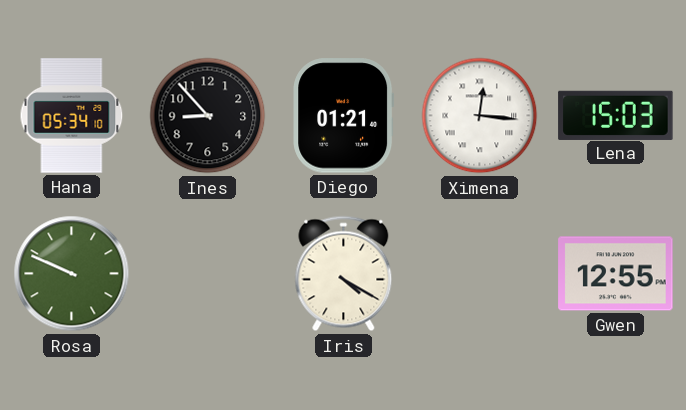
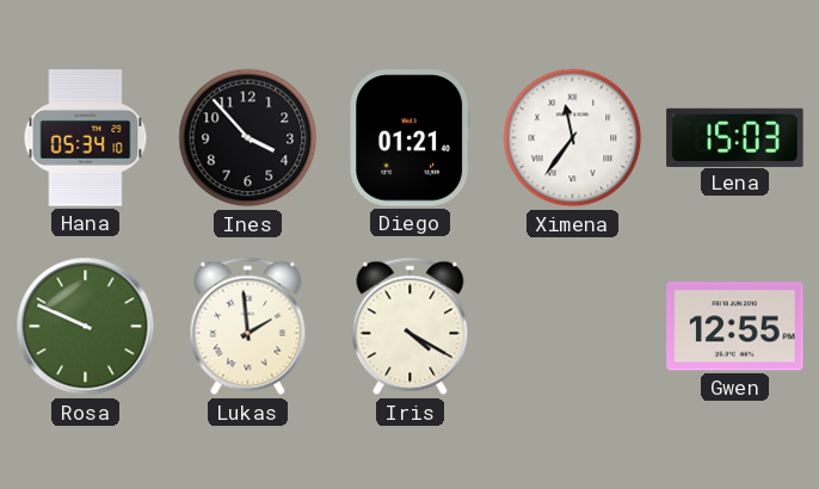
Ines: 8:53 -> 3:53
Ximena: 12:16 -> 11:36
Lukas: none -> 1:59
